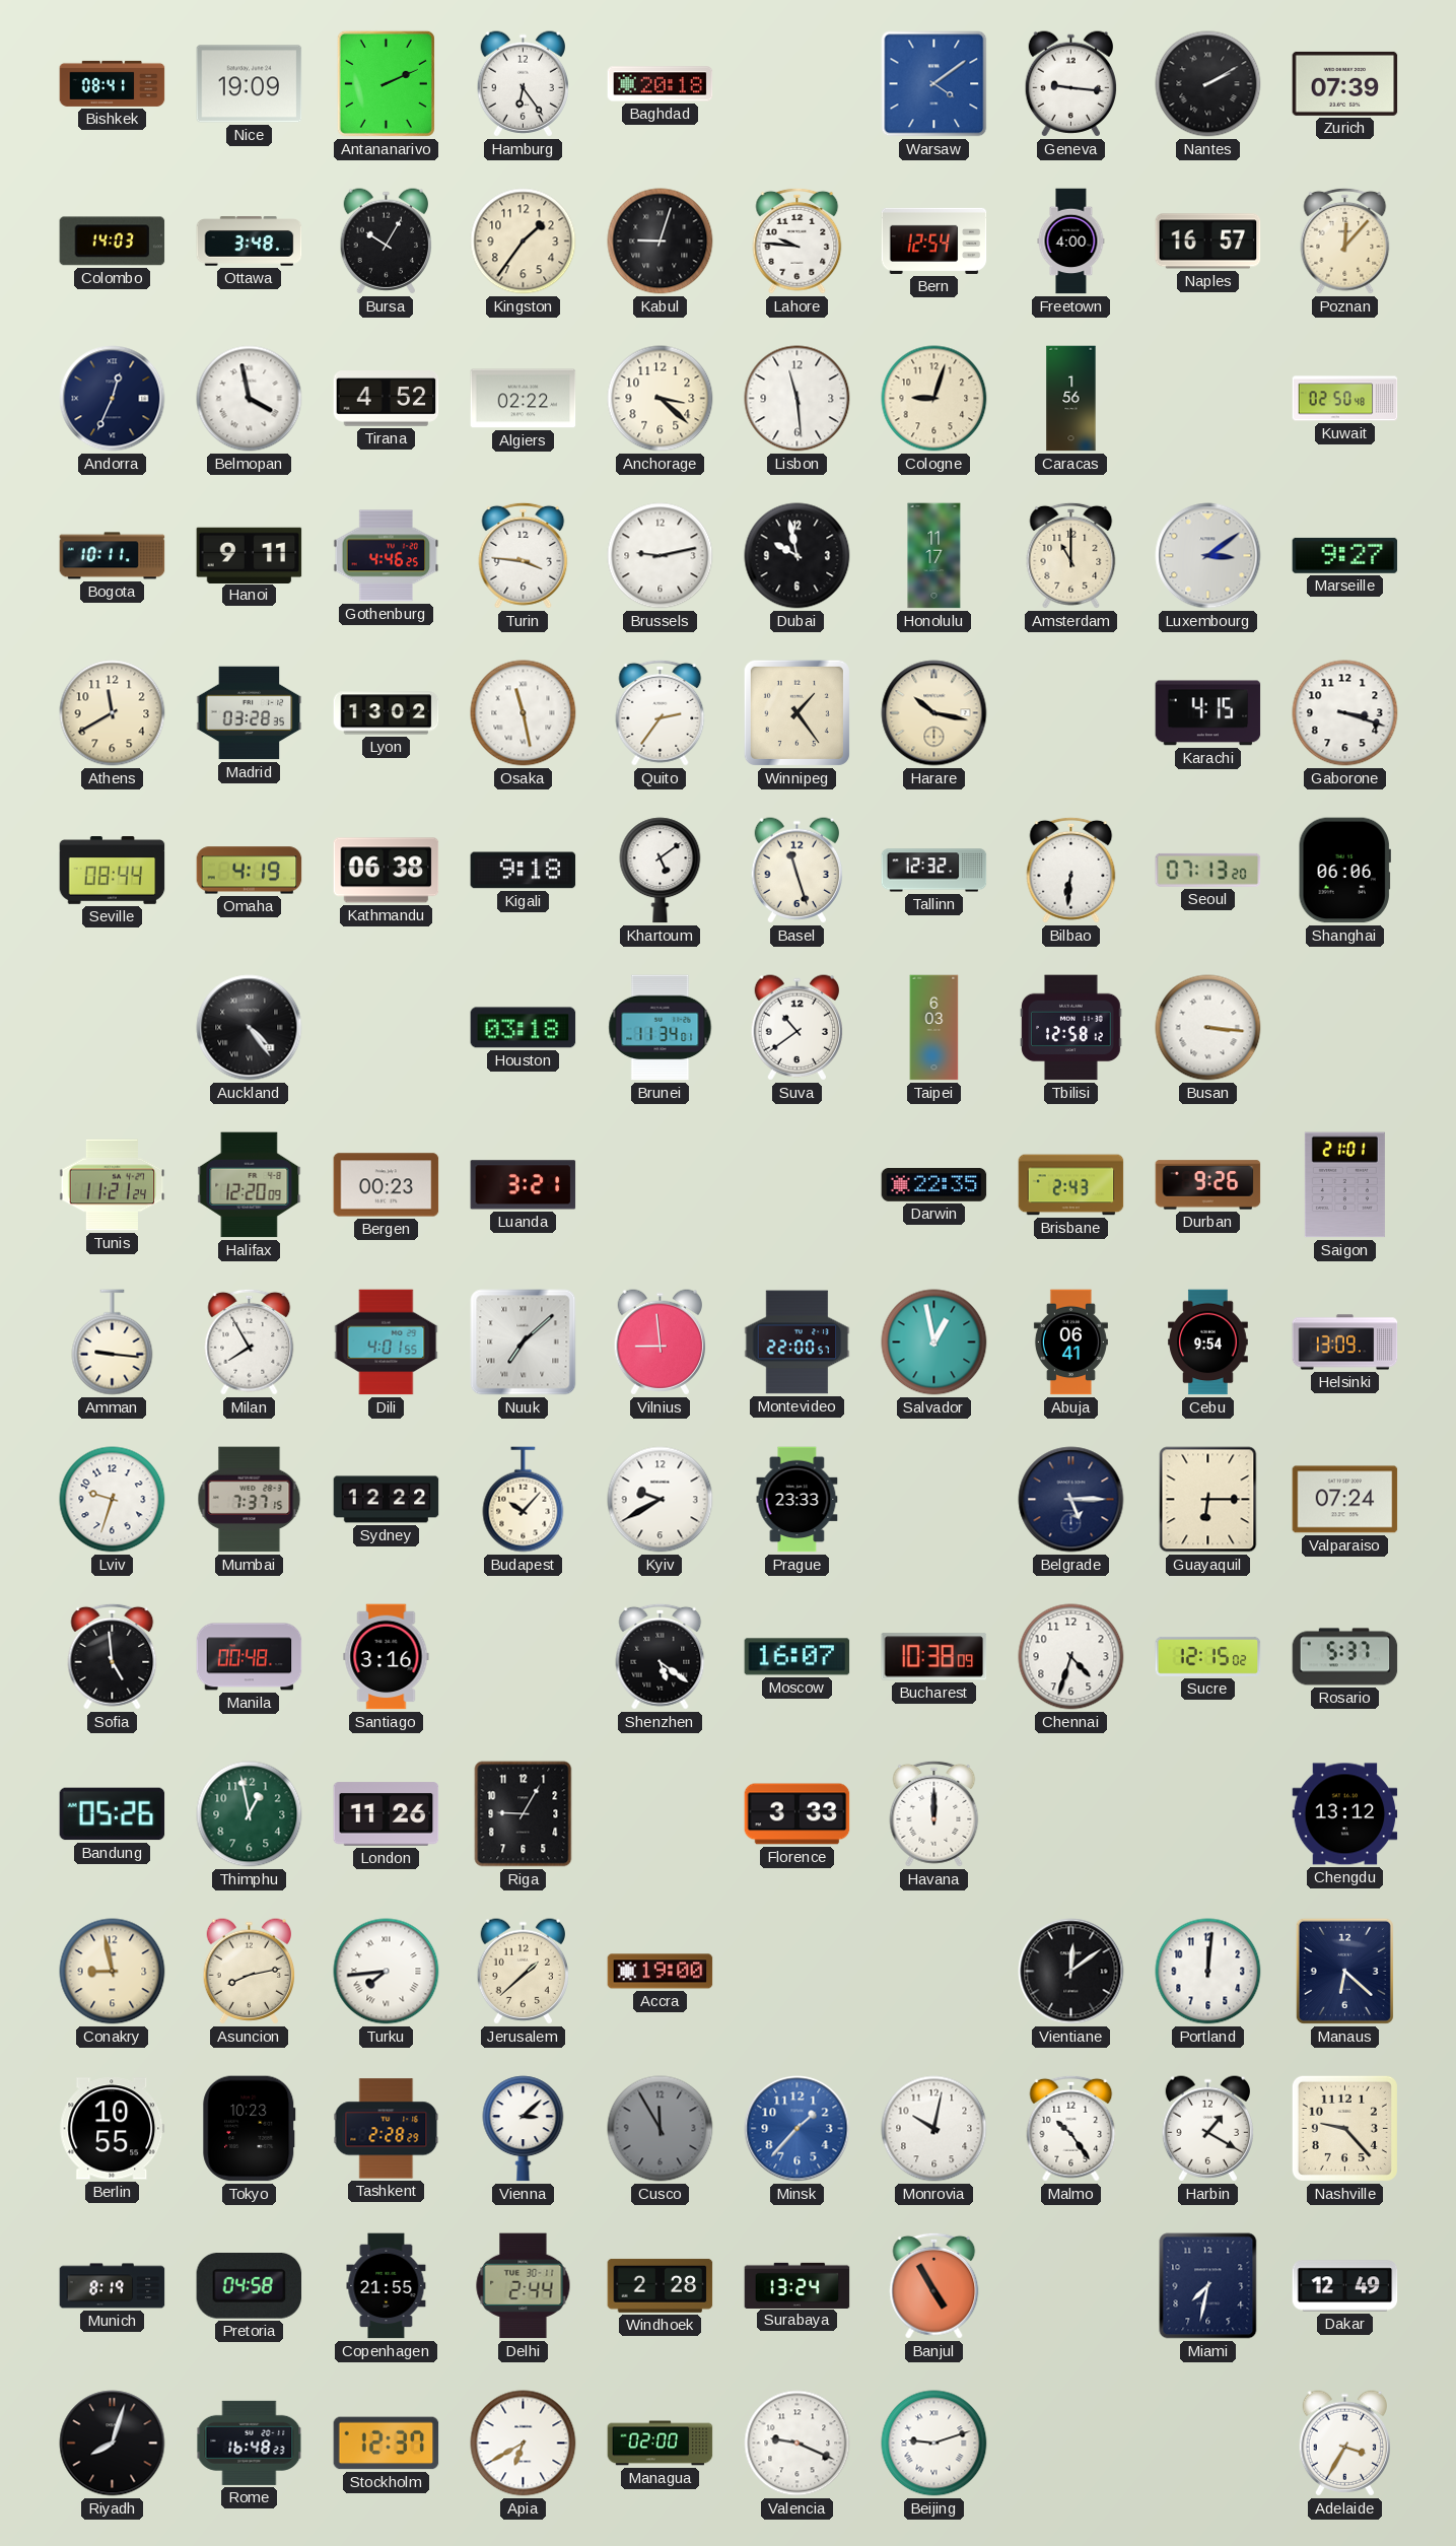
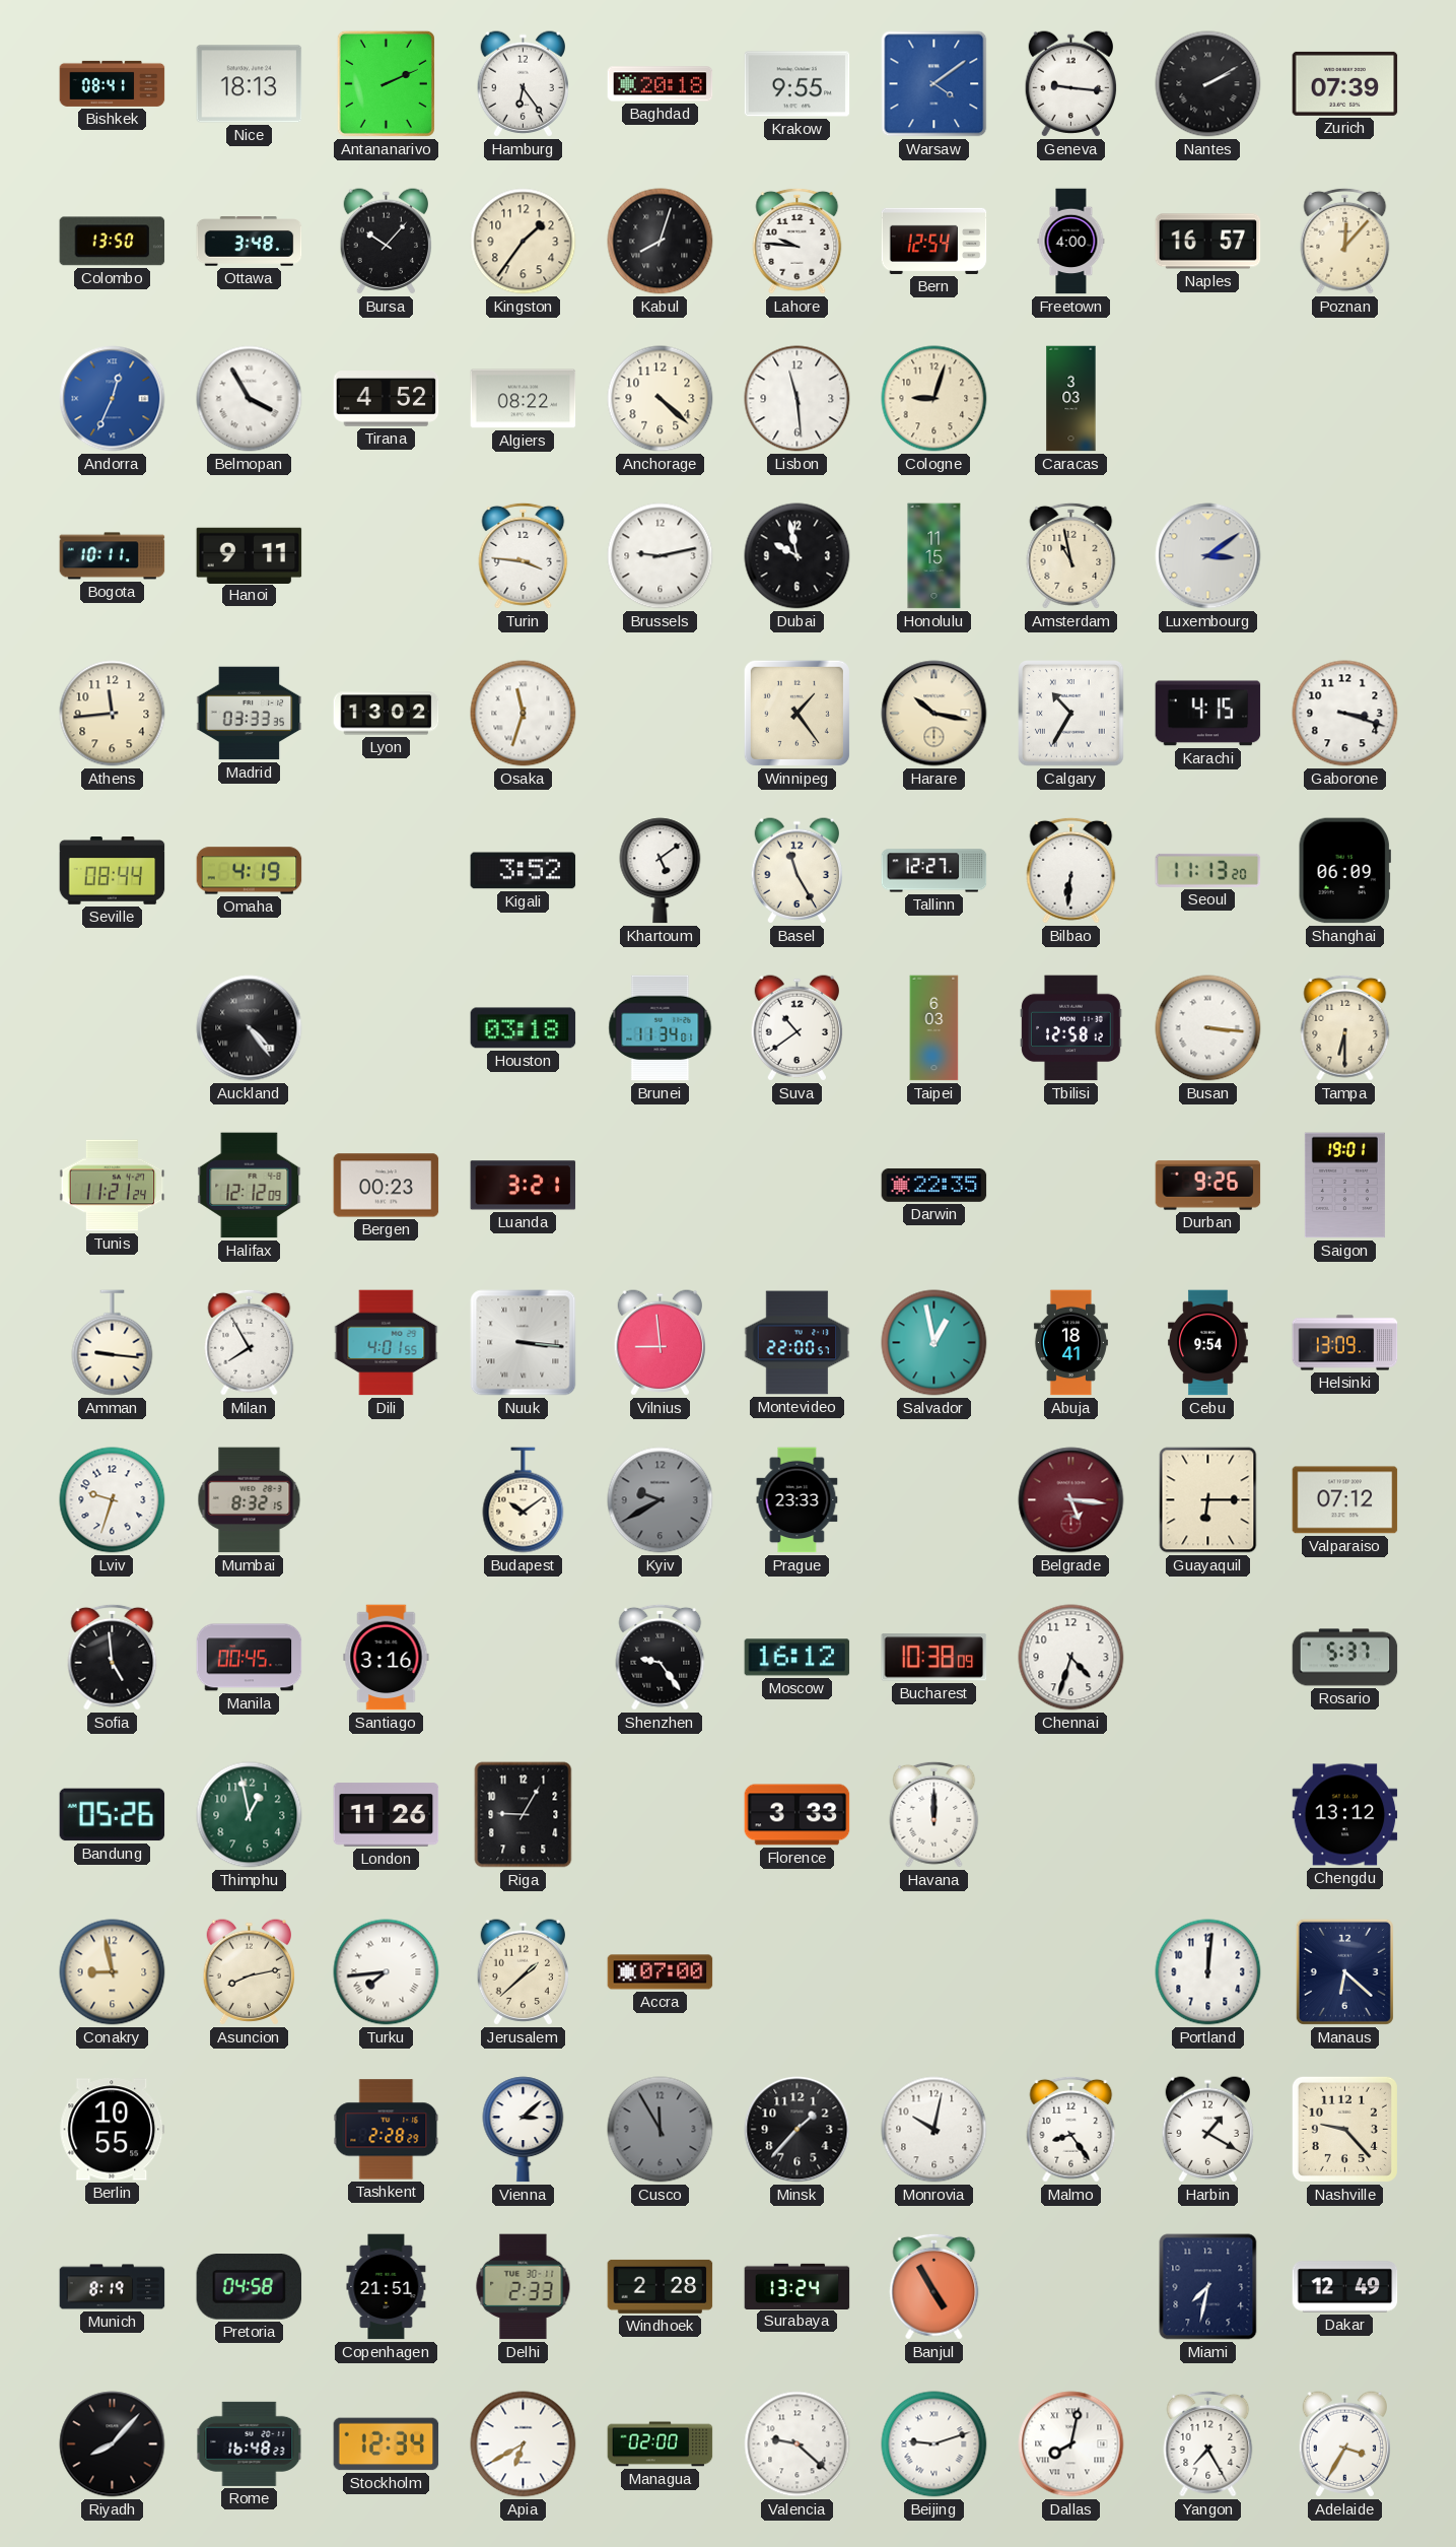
Nice: 19:09 -> 18:13
Krakow: none -> 9:55
Colombo: 14:03 -> 13:50
Bursa: 10:05 -> 10:07
Kabul: 9:03 -> 8:03
Andorra dial: navy -> blue
Belmopan: 3:58 -> 3:55
Algiers: 02:22 -> 08:22
Anchorage: 3:22 -> 4:22
Caracas: 1:56 -> 3:03
Kuwait: 02:50 -> none
Gothenburg: 4:46 -> none
Honolulu: 11:17 -> 11:15
Amsterdam: 11:00 -> 10:58
Marseille: 9:27 -> none
Athens: 11:40 -> 11:44
Madrid: 03:28 -> 03:33
Osaka: 11:28 -> 11:33
Quito: 2:36 -> none
Calgary: none -> 10:35
Kathmandu: 06:38 -> none
Kigali: 9:18 -> 3:52
Basel: 11:27 -> 11:25
Tallinn: 12:32 -> 12:27
Seoul: 07:13 -> 11:13
Shanghai: 06:06 -> 06:09
Tampa: none -> 6:30
Halifax: 12:20 -> 12:12
Brisbane: 2:43 -> none
Saigon: 21:01 -> 19:01
Nuuk: 7:08 -> 3:16
Abuja: 06:41 -> 18:41
Mumbai: 7:37 -> 8:32
Sydney: 12:22 -> none
Budapest: 10:07 -> 10:09
Kyiv dial: white -> grey
Belgrade: 5:15 -> 5:16
Belgrade dial: navy -> burgundy
Valparaiso: 07:24 -> 07:12
Manila: 00:48 -> 00:45
Shenzhen: 5:21 -> 9:24
Moscow: 16:07 -> 16:12
Sucre: 12:15 -> none
Accra: 19:00 -> 07:00
Vientiane: 12:09 -> none
Tokyo: 10:23 -> none
Minsk dial: blue -> black
Malmo: 10:24 -> 8:24
Copenhagen: 21:55 -> 21:51
Delhi: 2:44 -> 2:33
Riyadh: 8:03 -> 8:07
Stockholm: 12:37 -> 12:34
Valencia: 9:19 -> 9:22
Dallas: none -> 8:02
Yangon: none -> 7:25
